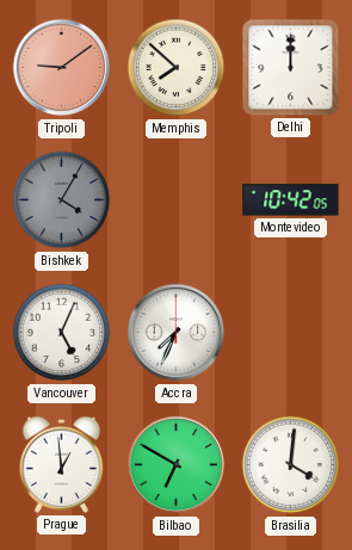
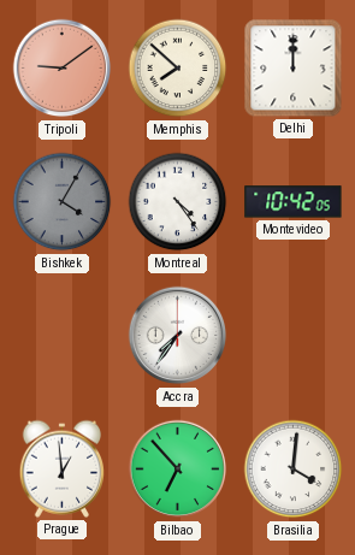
Montreal: none -> 4:24
Vancouver: 5:04 -> none
Accra: 7:34 -> 7:36
Bilbao: 6:50 -> 6:53
